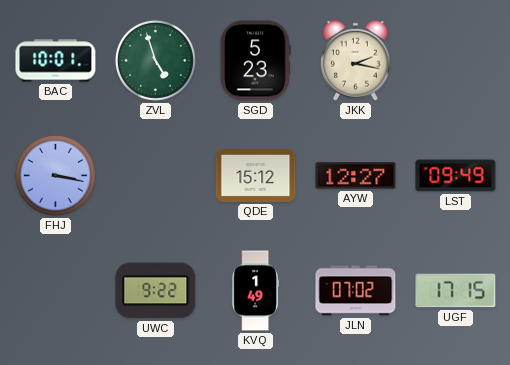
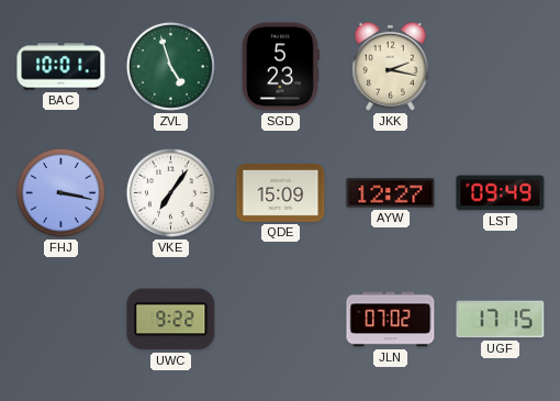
VKE: none -> 7:06
QDE: 15:12 -> 15:09
KVQ: 1:49 -> none
